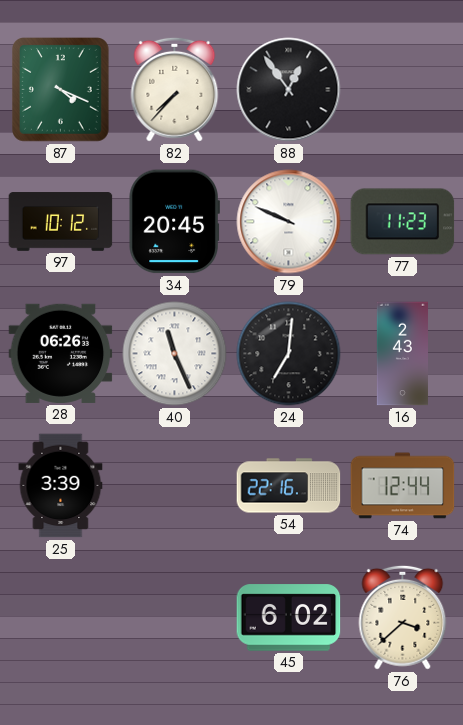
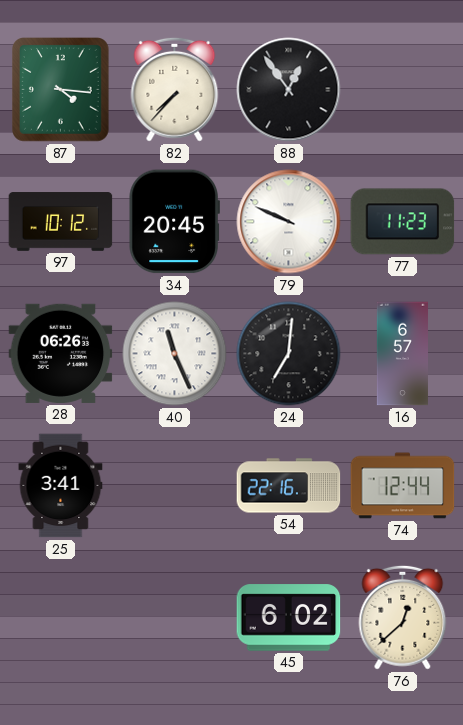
87: 4:19 -> 4:16
16: 2:43 -> 6:57
25: 3:39 -> 3:41
76: 3:38 -> 12:38
